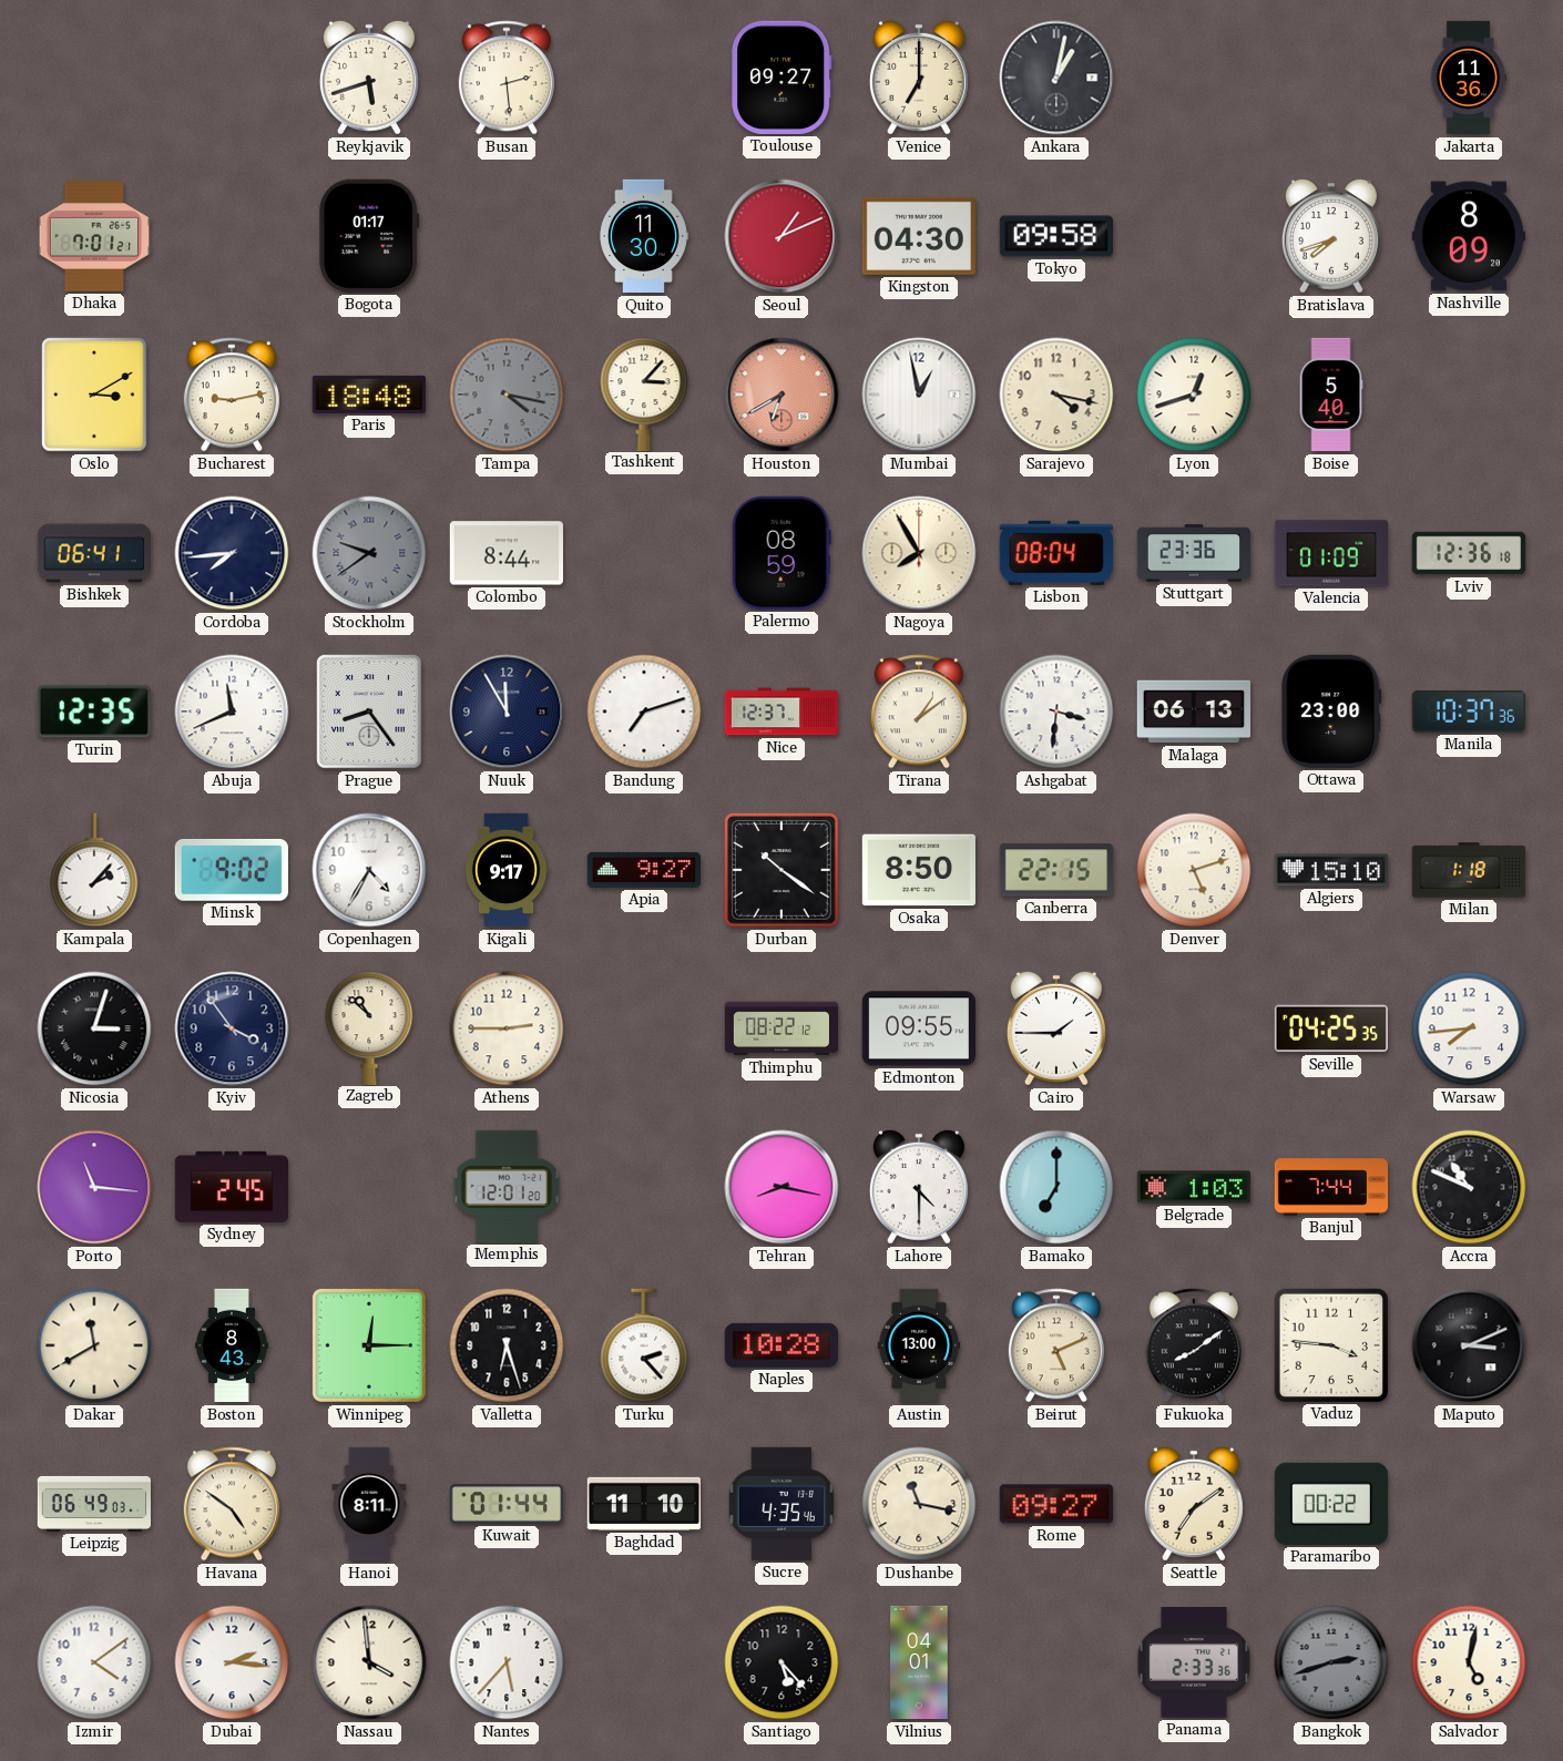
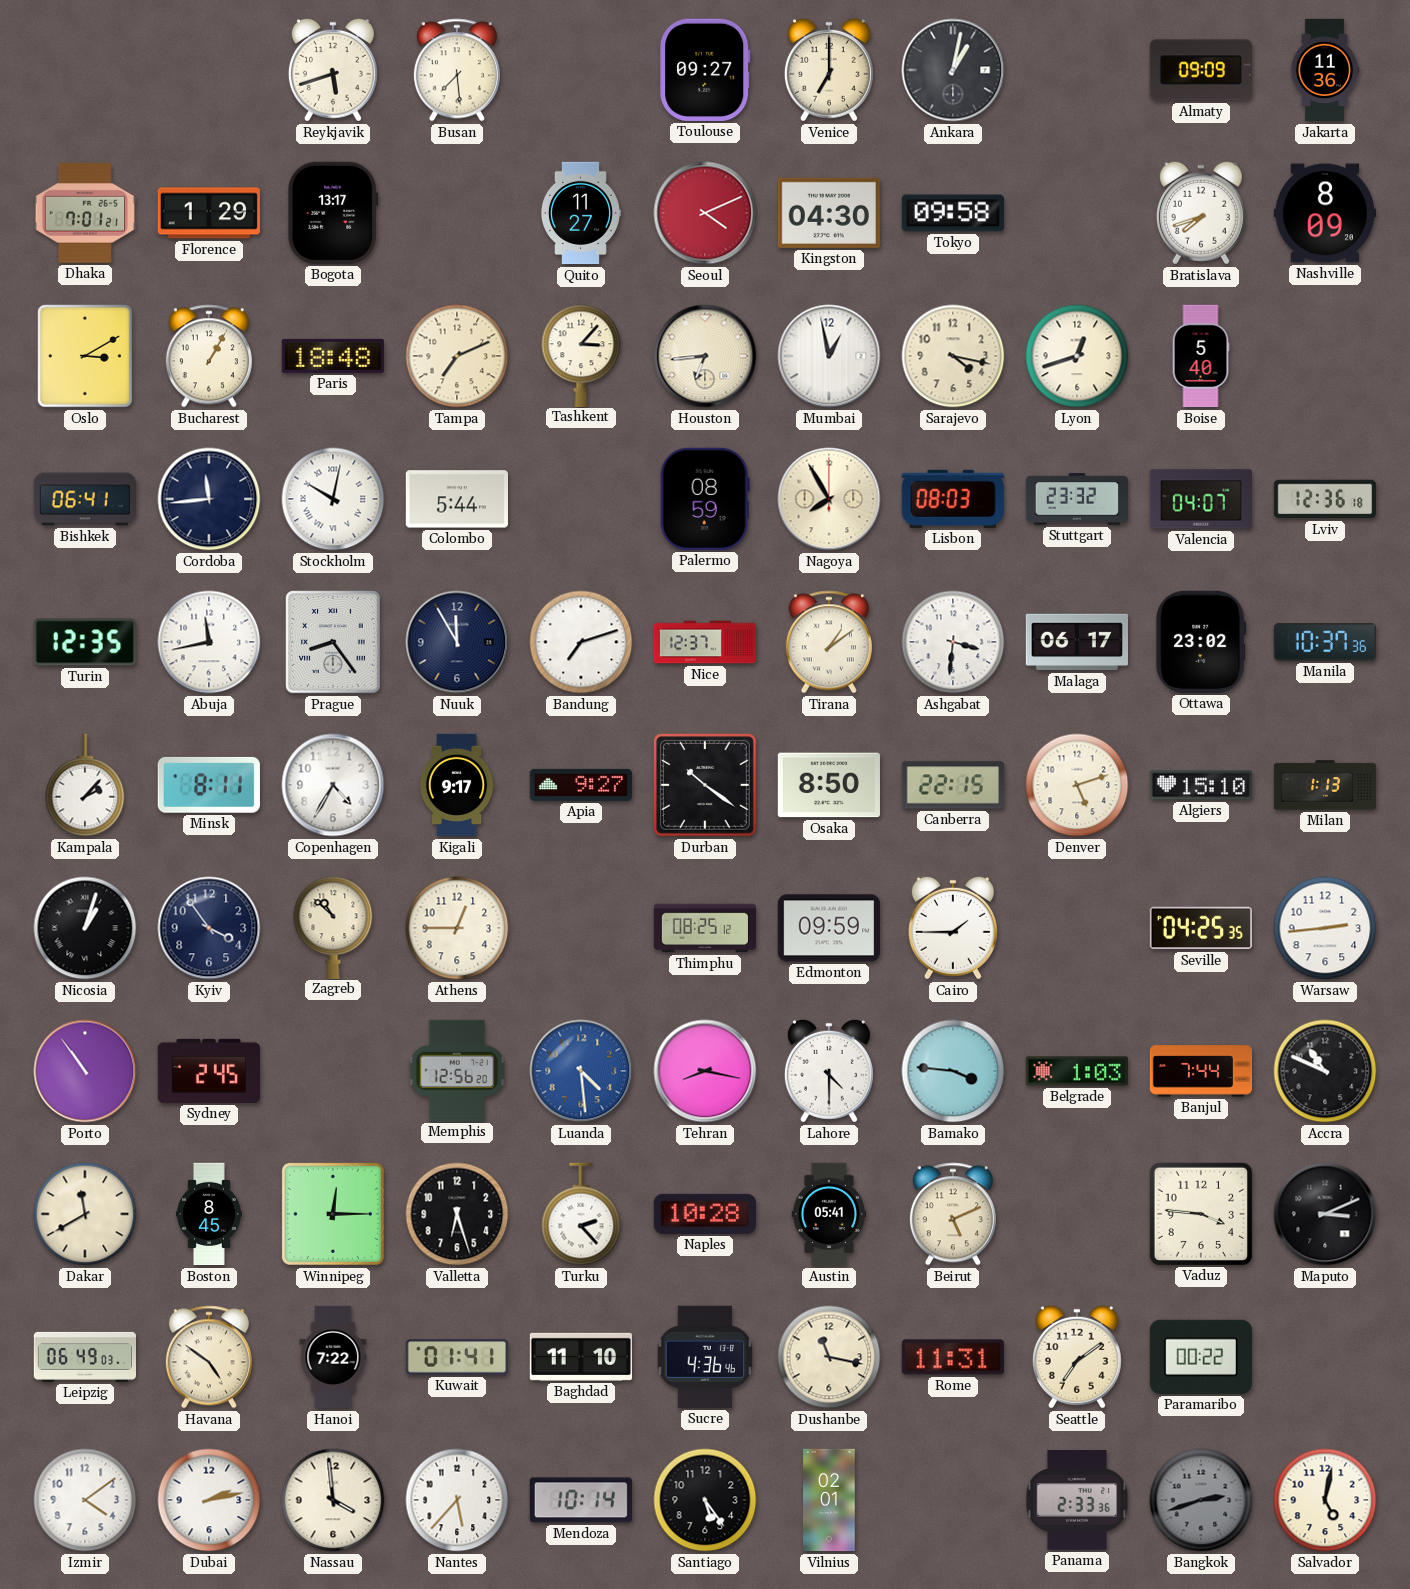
Busan: 2:29 -> 7:29
Almaty: none -> 09:09
Florence: none -> 1:29
Bogota: 01:17 -> 13:17
Quito: 11:30 -> 11:27
Seoul: 1:11 -> 4:11
Bucharest: 9:13 -> 1:05
Tampa: 4:17 -> 7:11
Tampa dial: grey -> cream
Houston: 6:40 -> 6:44
Houston dial: salmon -> cream
Cordoba: 7:44 -> 11:44
Stockholm: 9:39 -> 10:02
Stockholm dial: grey -> white
Colombo: 8:44 -> 5:44
Lisbon: 08:04 -> 08:03
Stuttgart: 23:36 -> 23:32
Valencia: 01:09 -> 04:07
Abuja: 11:41 -> 11:43
Malaga: 06:13 -> 06:17
Ottawa: 23:00 -> 23:02
Minsk: 9:02 -> 8:11
Milan: 1:18 -> 1:13
Nicosia: 3:03 -> 1:03
Athens: 2:45 -> 12:45
Thimphu: 08:22 -> 08:25
Edmonton: 09:55 -> 09:59
Warsaw: 7:44 -> 2:44
Porto: 11:16 -> 10:54
Memphis: 12:01 -> 12:56
Luanda: none -> 4:29
Bamako: 7:00 -> 3:46
Boston: 8:43 -> 8:45
Austin: 13:00 -> 05:41
Fukuoka: 8:09 -> none
Hanoi: 8:11 -> 7:22
Kuwait: 01:44 -> 01:41
Sucre: 4:35 -> 4:36
Rome: 09:27 -> 11:31
Dubai: 2:16 -> 2:13
Mendoza: none -> 10:14
Santiago: 5:23 -> 5:24
Vilnius: 04:01 -> 02:01
